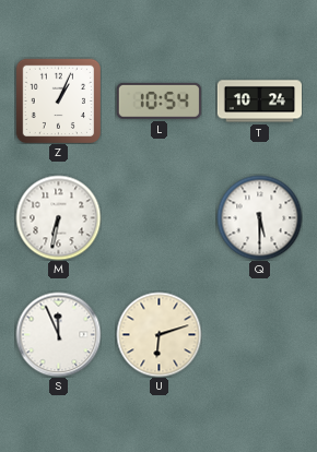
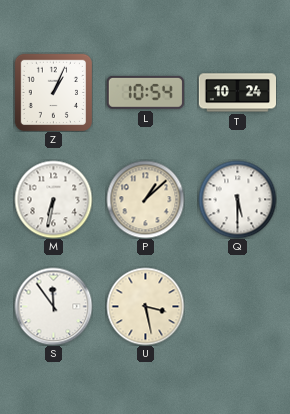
P: none -> 1:08
S: 11:56 -> 11:54
U: 6:12 -> 3:28
